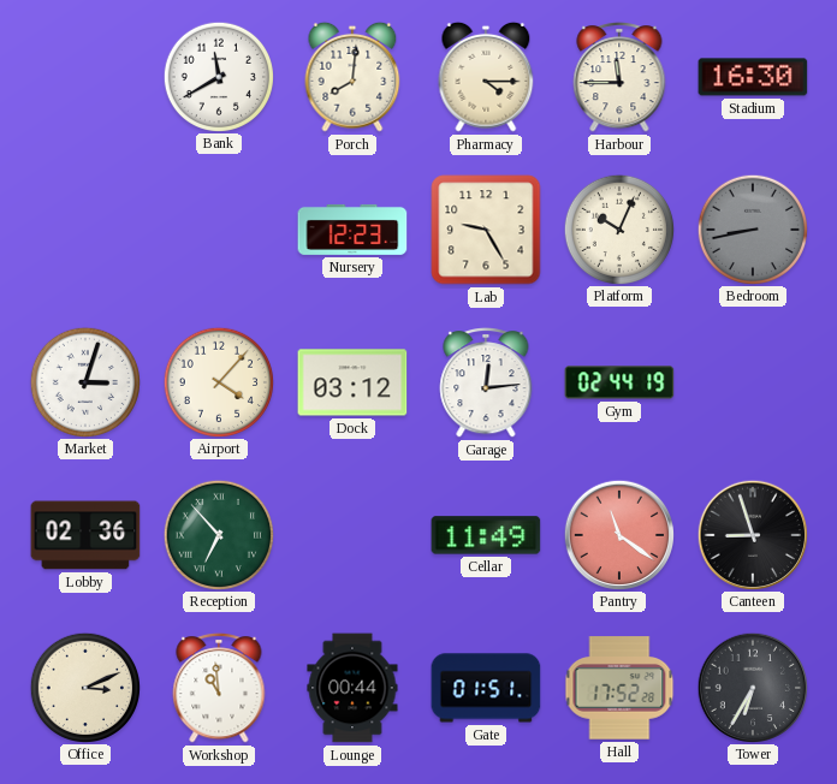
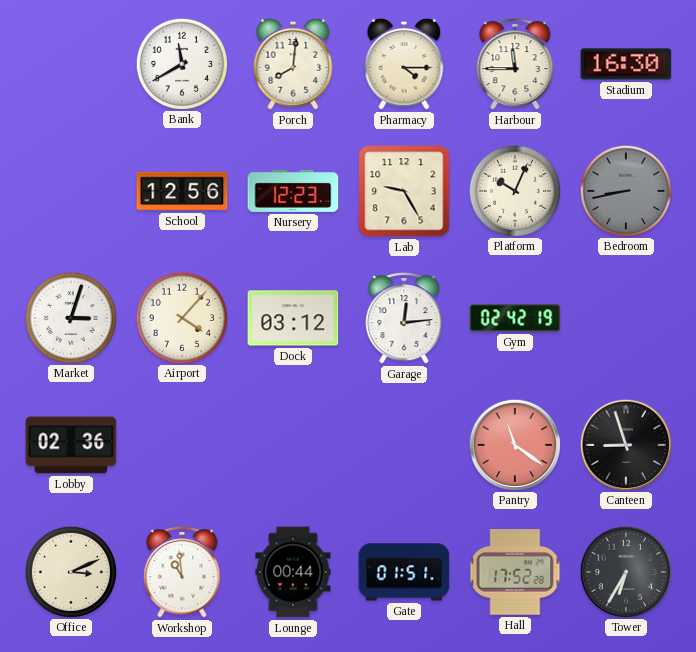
School: none -> 12:56
Gym: 02:44 -> 02:42
Reception: 6:53 -> none
Cellar: 11:49 -> none
